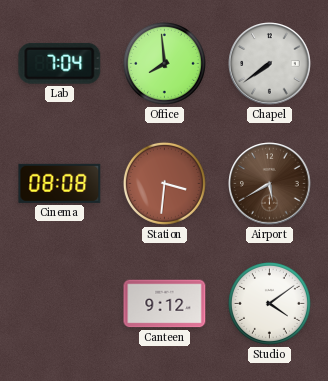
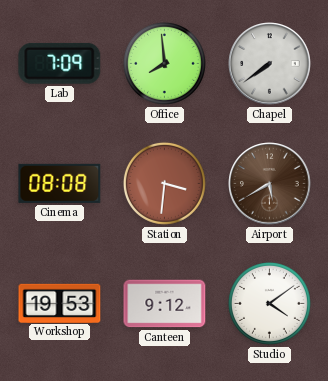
Lab: 7:04 -> 7:09
Workshop: none -> 19:53
